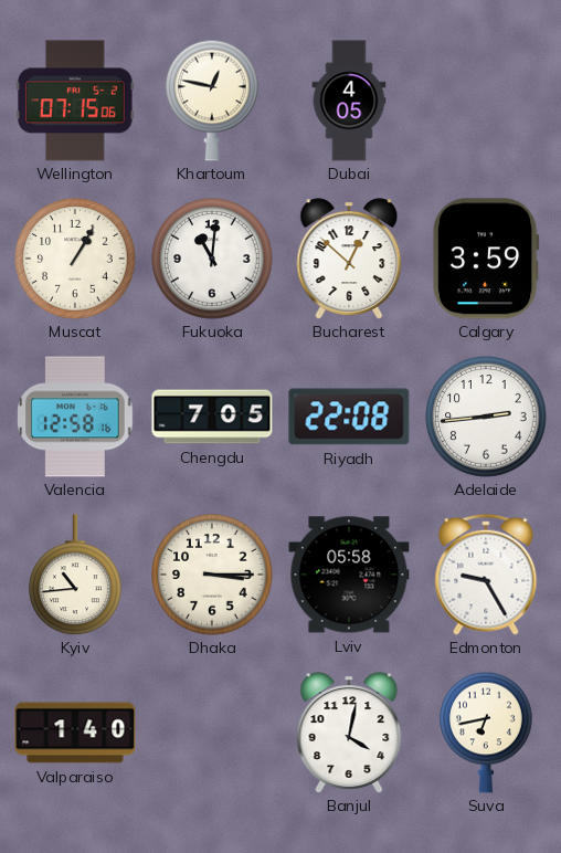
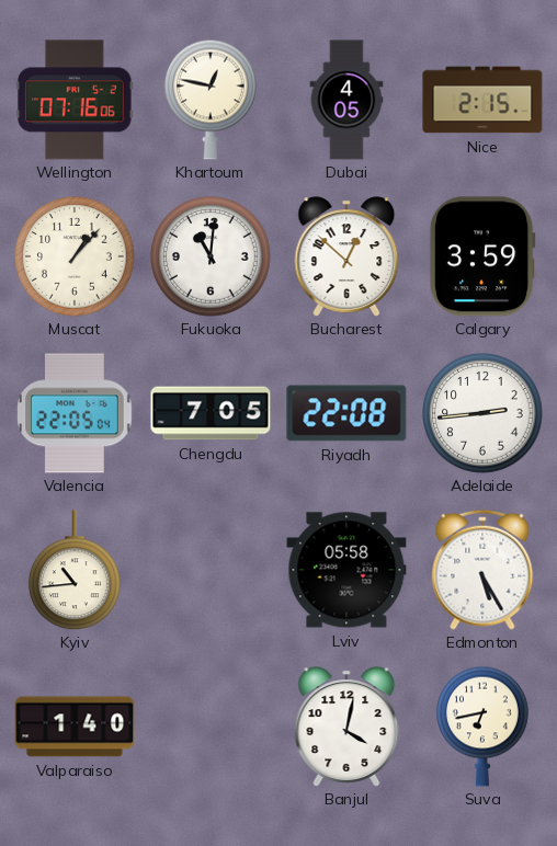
Wellington: 07:15 -> 07:16
Nice: none -> 2:15
Muscat: 1:05 -> 1:07
Valencia: 12:58 -> 22:05
Dhaka: 3:15 -> none
Edmonton: 9:25 -> 5:25
